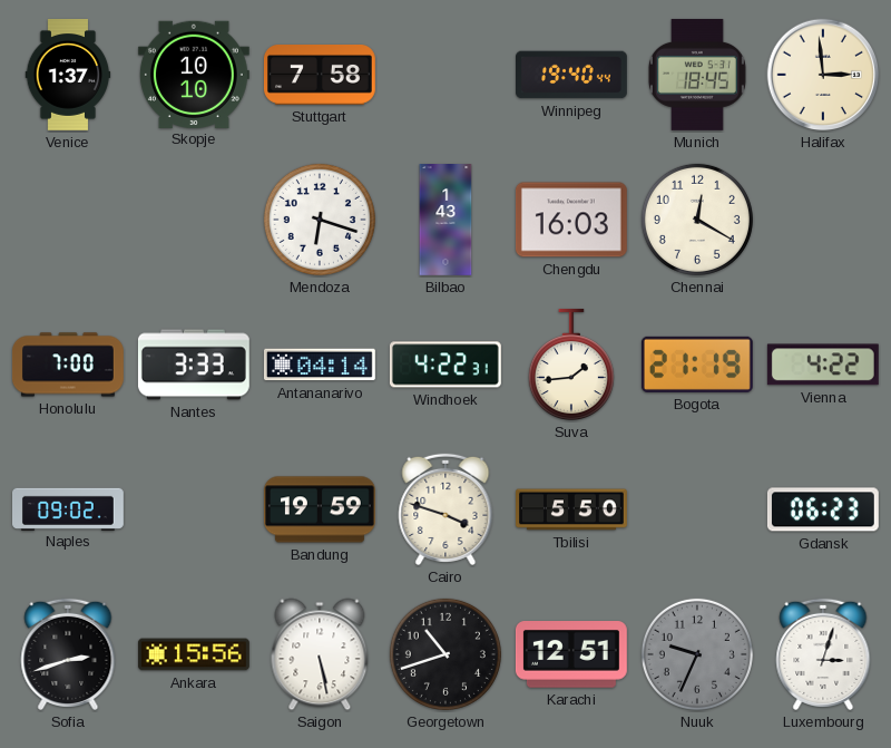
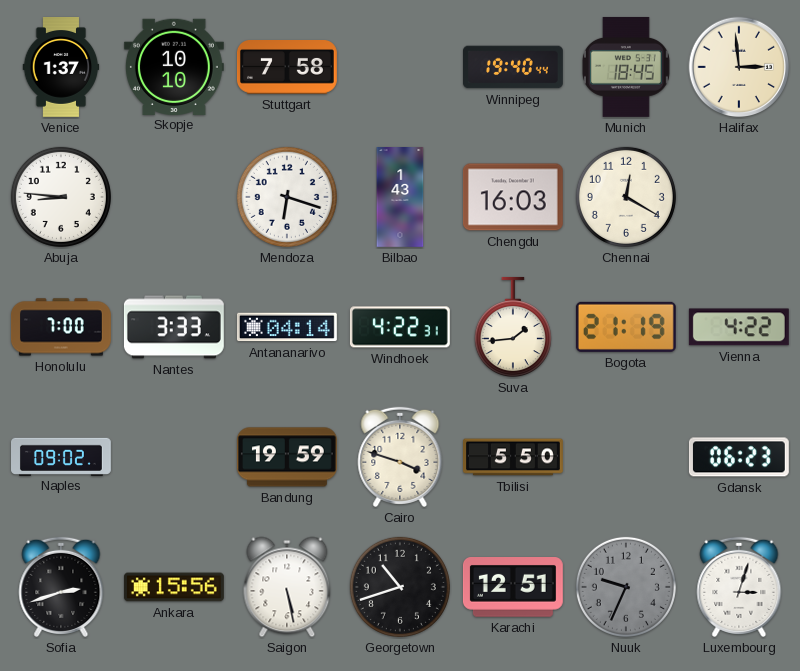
Abuja: none -> 8:46
